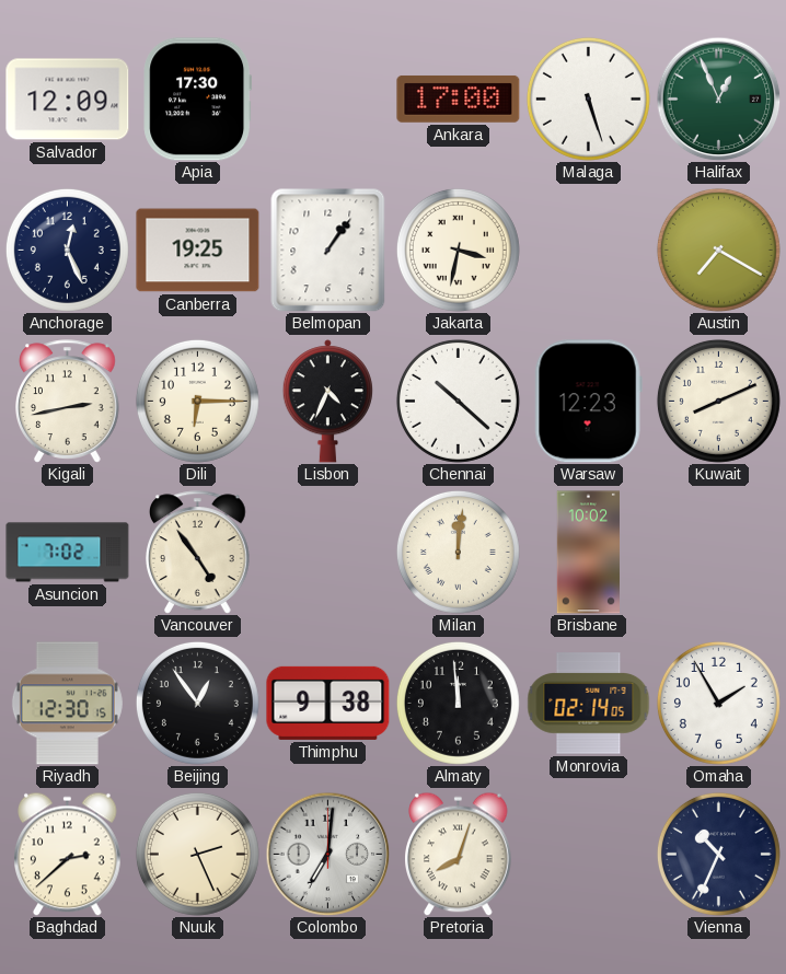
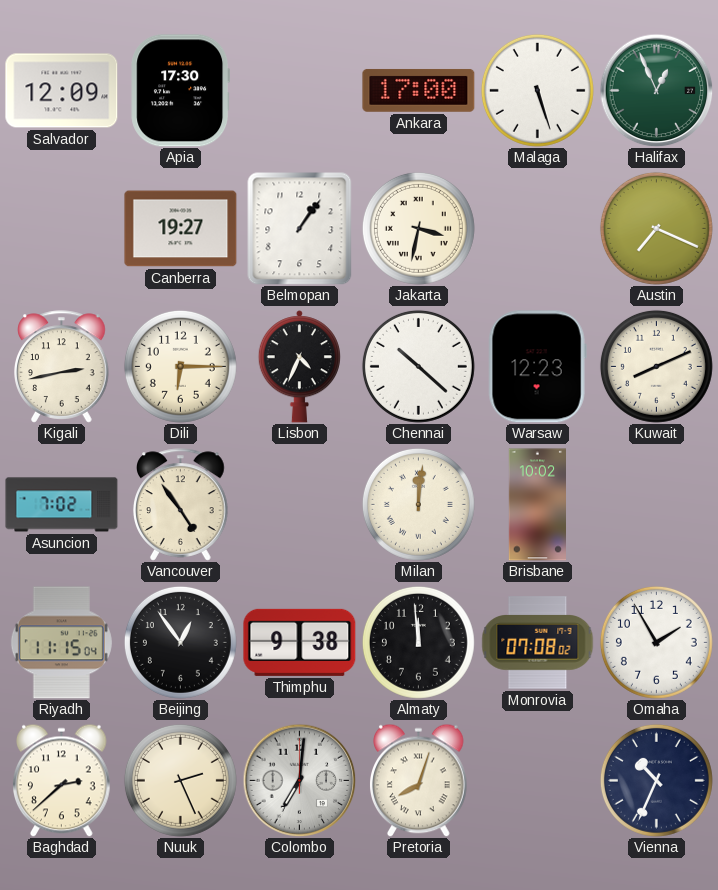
Anchorage: 12:26 -> none
Canberra: 19:25 -> 19:27
Austin: 7:20 -> 7:19
Riyadh: 12:30 -> 11:15
Monrovia: 02:14 -> 07:08
